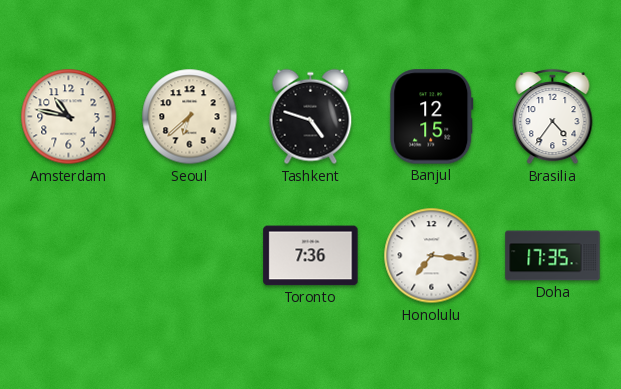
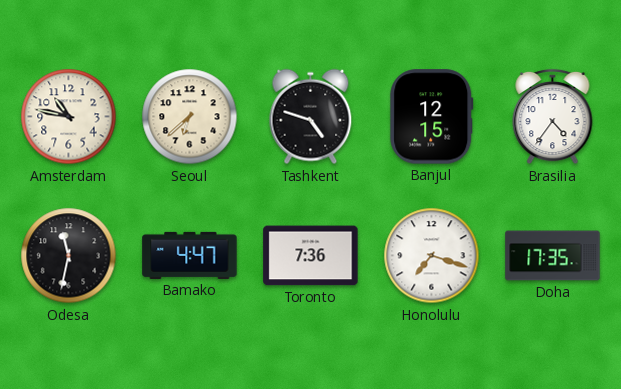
Odesa: none -> 11:32
Bamako: none -> 4:47
Honolulu: 7:16 -> 7:18
